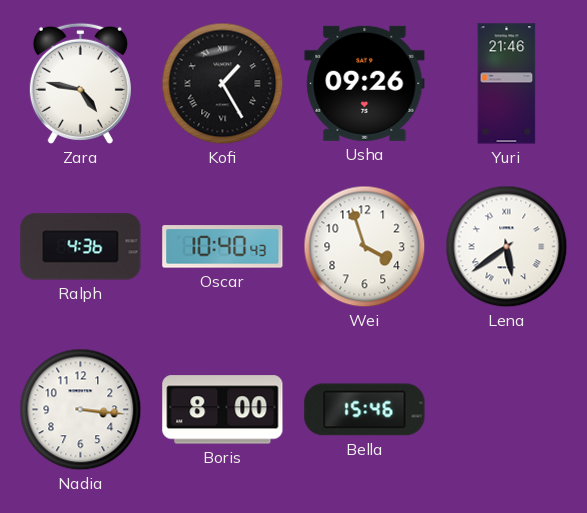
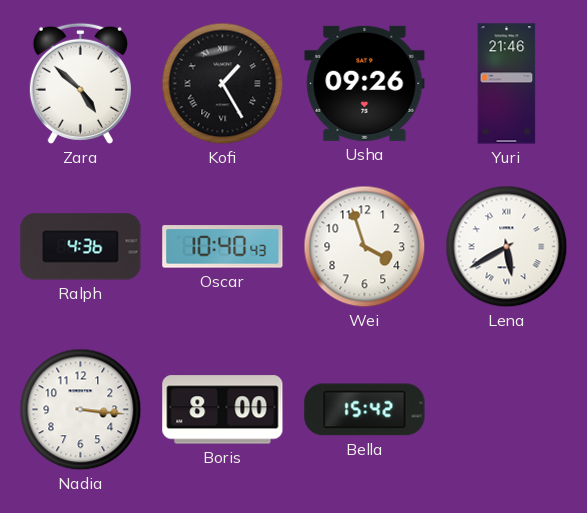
Zara: 4:47 -> 4:52
Lena: 5:39 -> 5:40
Bella: 15:46 -> 15:42
